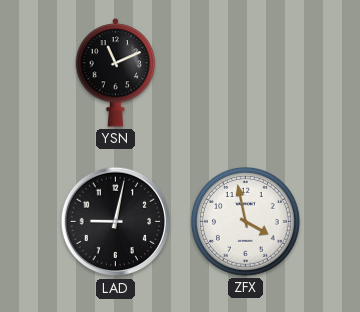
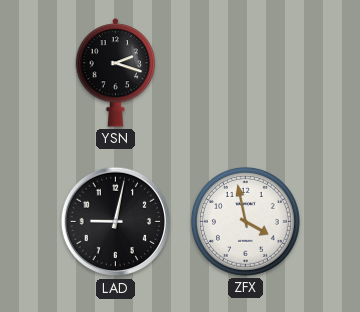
YSN: 11:11 -> 2:18
